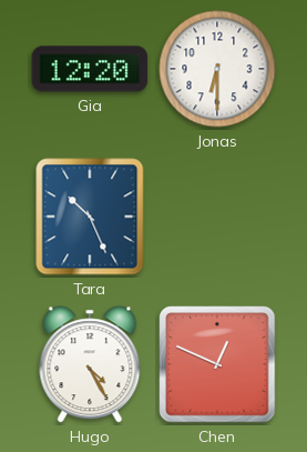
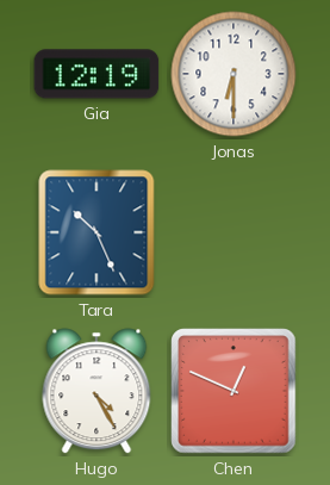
Gia: 12:20 -> 12:19
